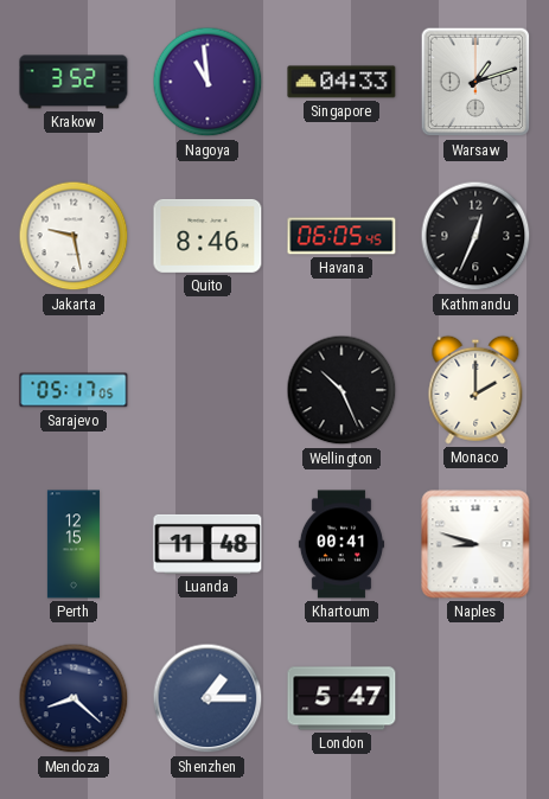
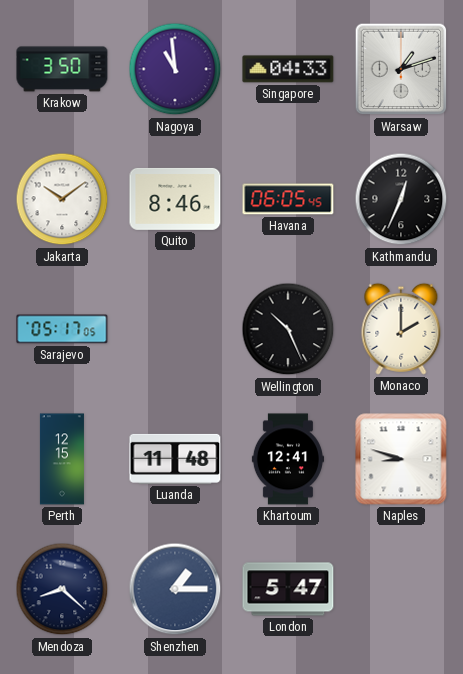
Krakow: 3:52 -> 3:50
Jakarta: 9:28 -> 10:09
Khartoum: 00:41 -> 12:41
